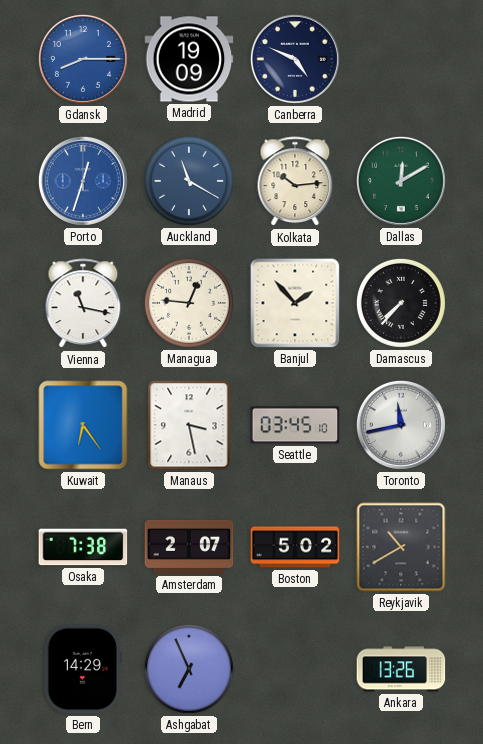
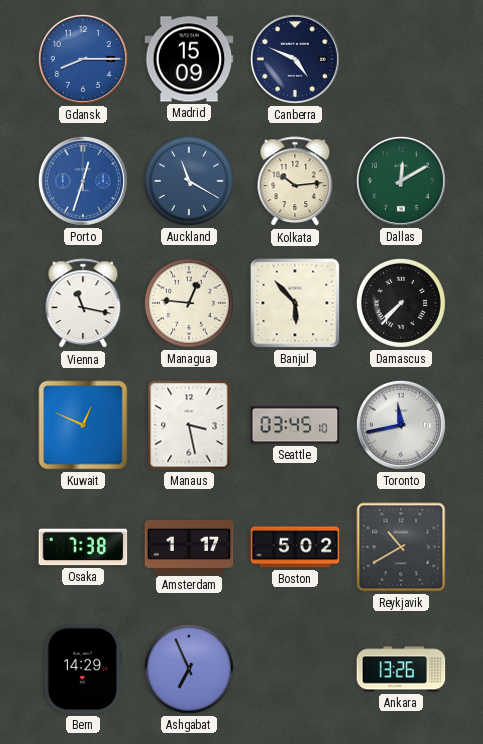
Madrid: 19:09 -> 15:09
Banjul: 1:53 -> 5:53
Kuwait: 6:24 -> 12:49
Amsterdam: 2:07 -> 1:17
